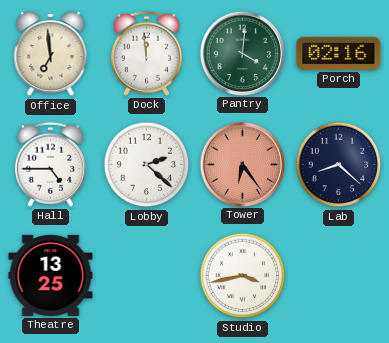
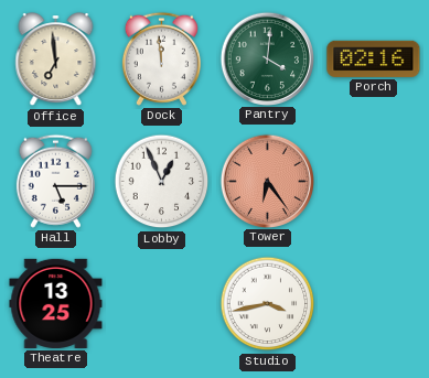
Hall: 4:45 -> 5:15
Lobby: 2:22 -> 12:56
Lab: 8:22 -> none
